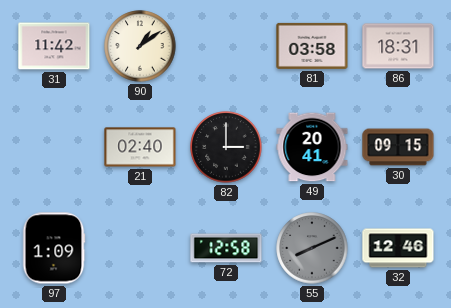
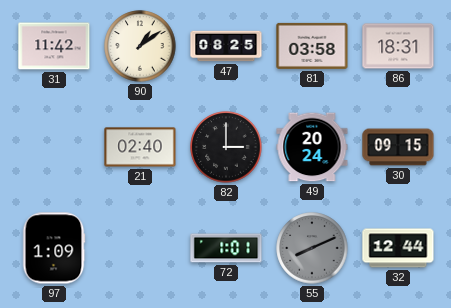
47: none -> 08:25
49: 20:41 -> 20:24
72: 12:58 -> 1:01
32: 12:46 -> 12:44
